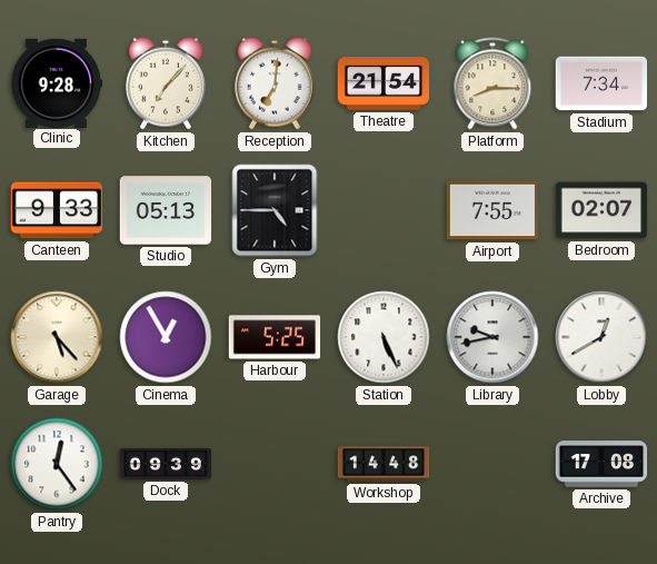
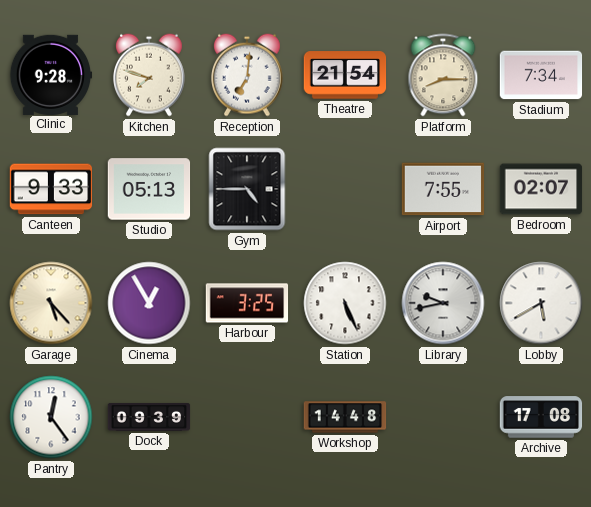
Kitchen: 7:07 -> 7:48
Harbour: 5:25 -> 3:25
Lobby: 12:40 -> 5:40
